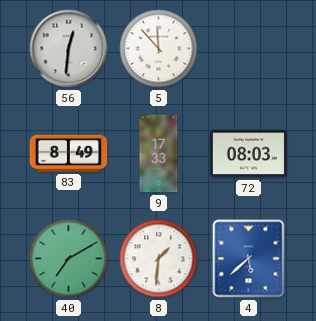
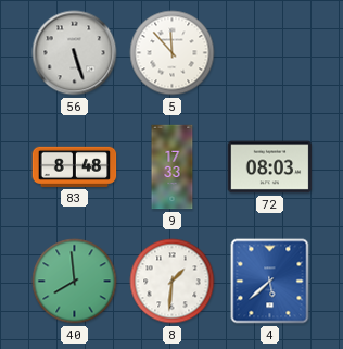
56: 12:31 -> 5:27
83: 8:49 -> 8:48
40: 7:10 -> 7:59
